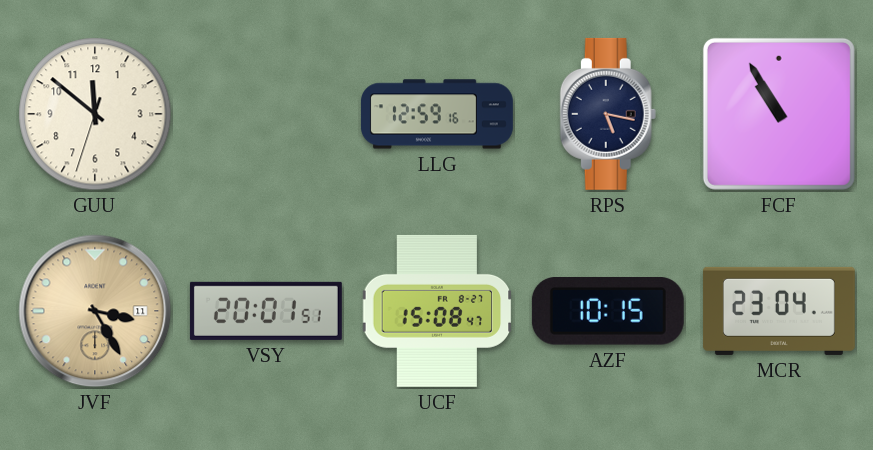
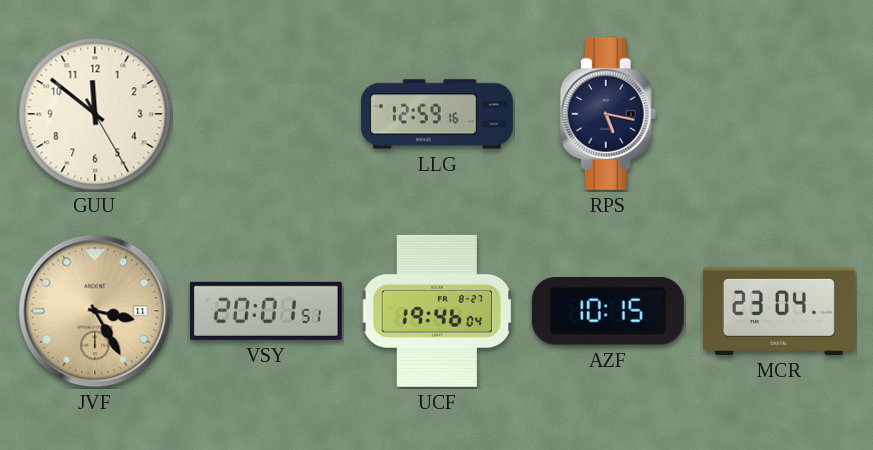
GUU: 11:51:33 -> 11:51:25
FCF: 10:55 -> none
UCF: 15:08 -> 19:46
